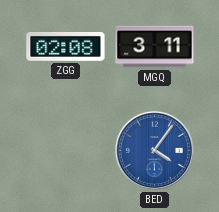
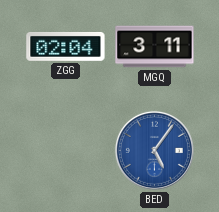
ZGG: 02:08 -> 02:04
BED: 4:06 -> 5:06
